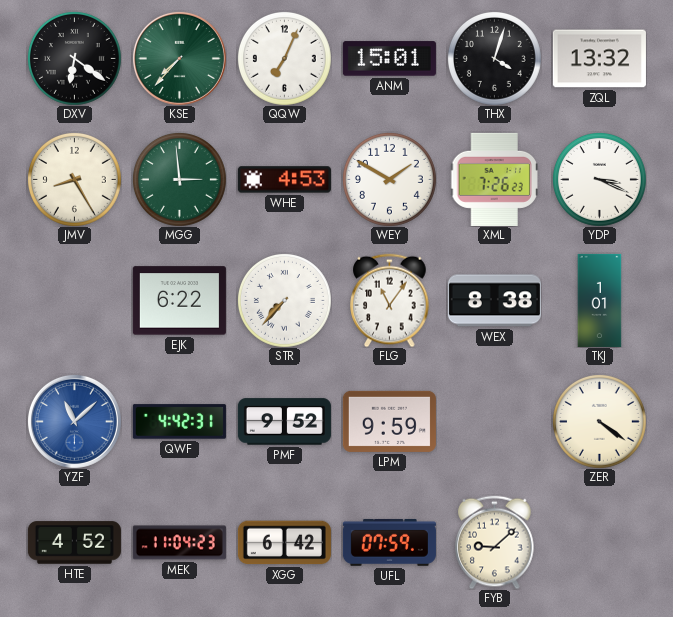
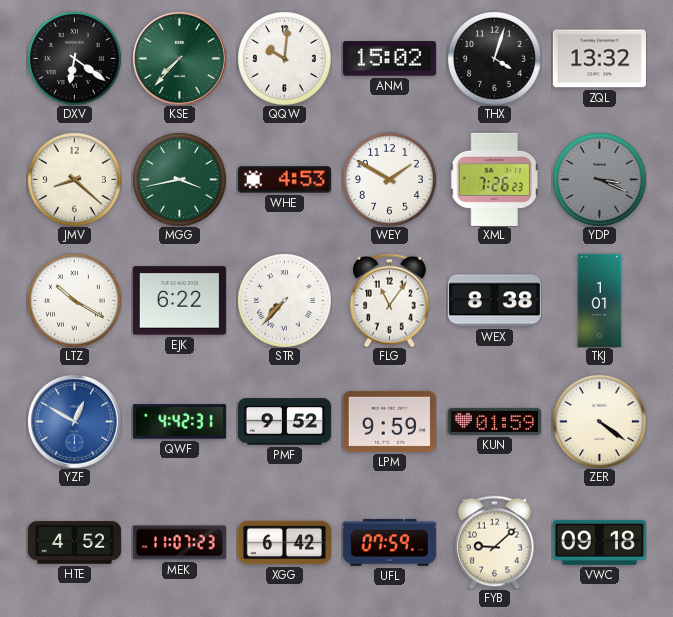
QQW: 7:04 -> 10:01
ANM: 15:01 -> 15:02
JMV: 8:25 -> 8:22
MGG: 2:59 -> 3:43
YDP dial: white -> grey
LTZ: none -> 10:20
YZF: 11:08 -> 12:50
KUN: none -> 01:59
MEK: 11:04 -> 11:07
VWC: none -> 09:18
